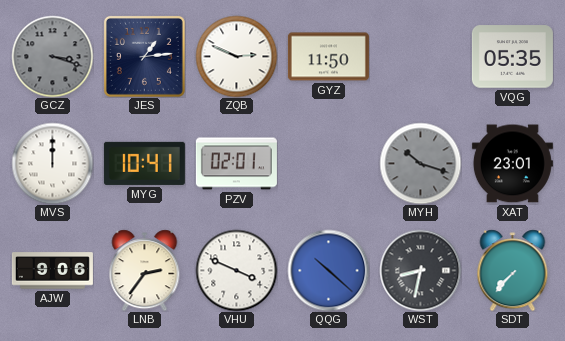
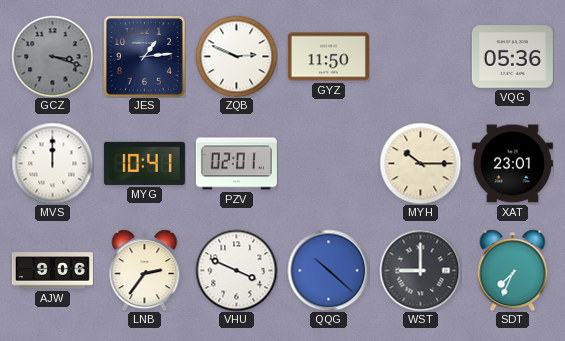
VQG: 05:35 -> 05:36
MYH: 10:18 -> 10:15
MYH dial: grey -> cream
WST: 8:32 -> 9:00
SDT: 7:37 -> 7:34
